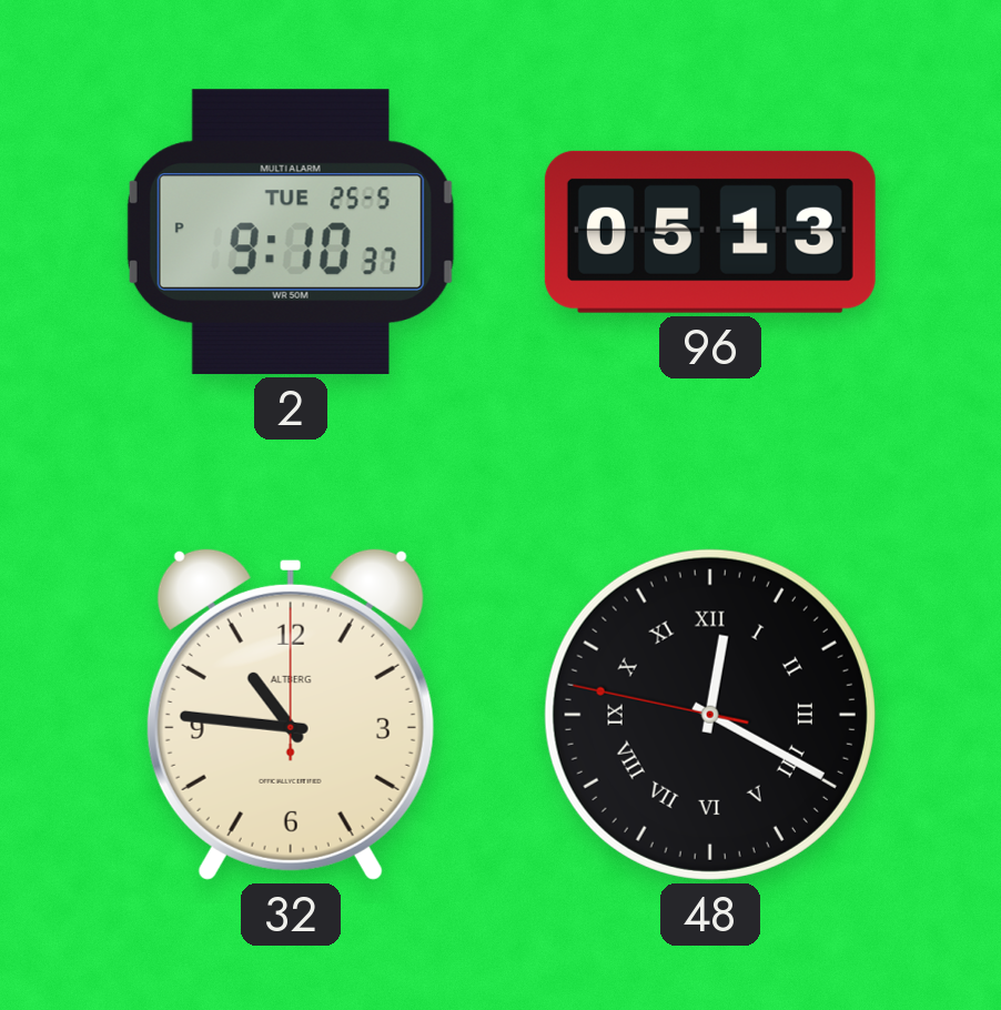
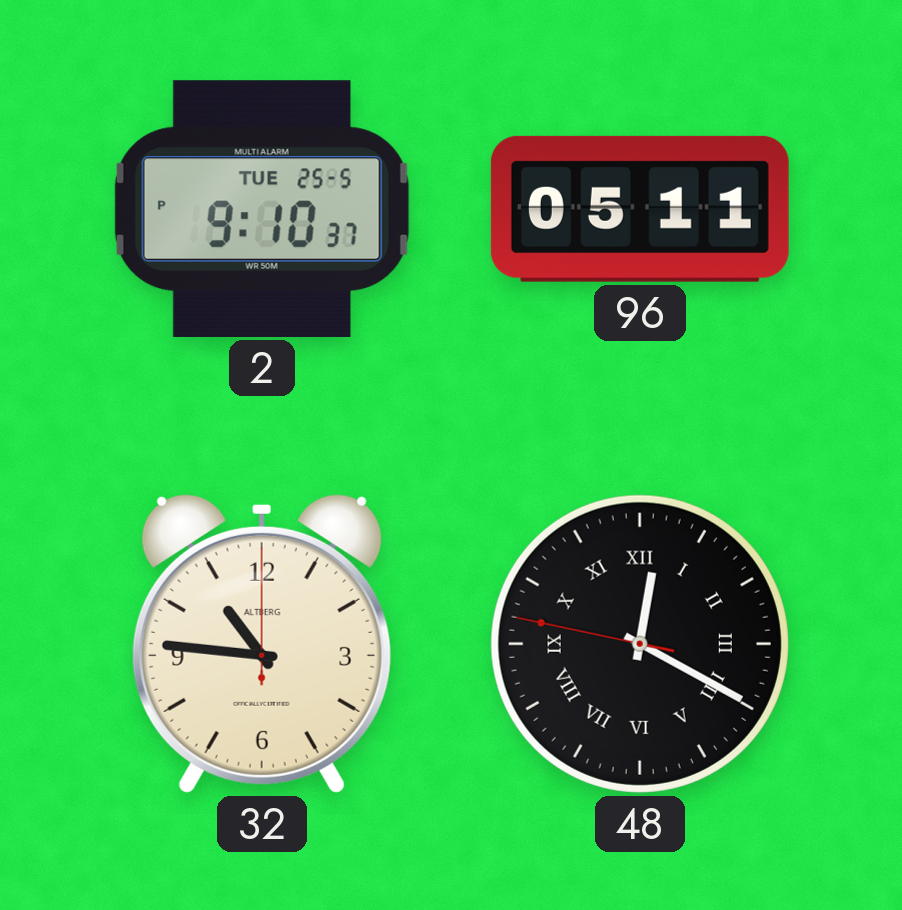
96: 05:13 -> 05:11
